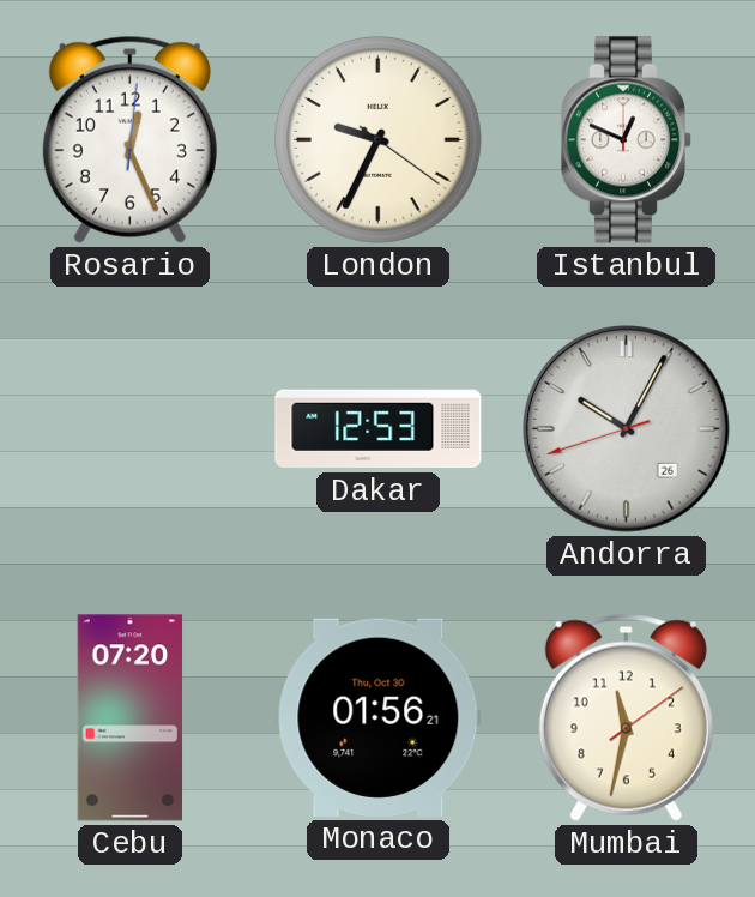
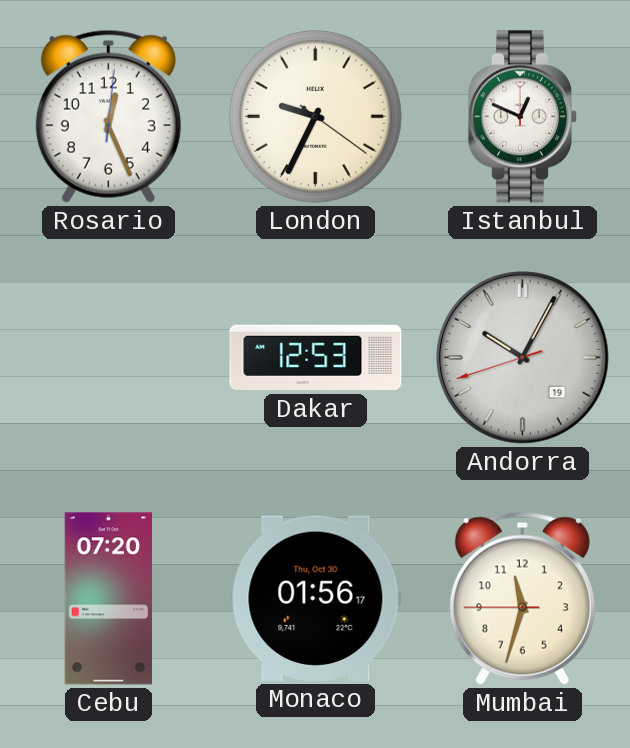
Andorra date: 26 -> 19
Monaco: 01:56:21 -> 01:56:17
Mumbai: 11:32:09 -> 11:32:45
